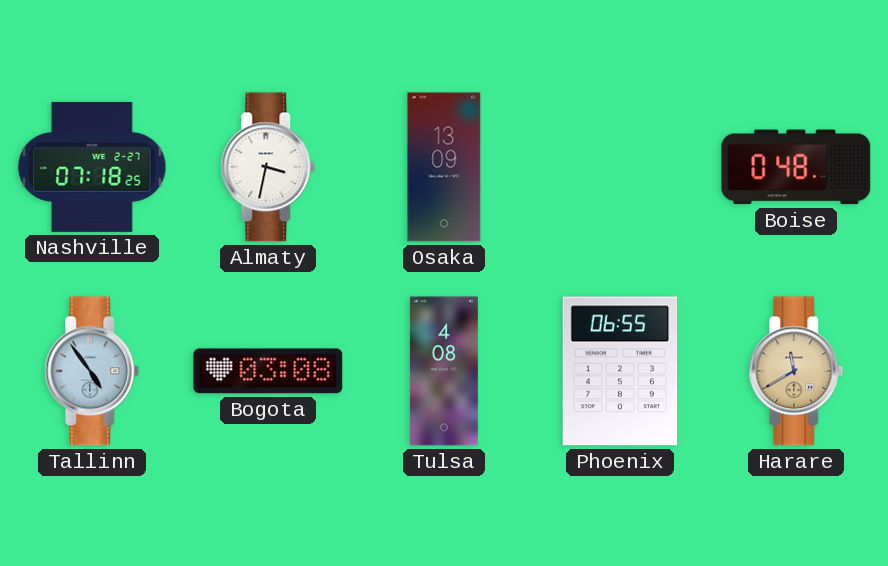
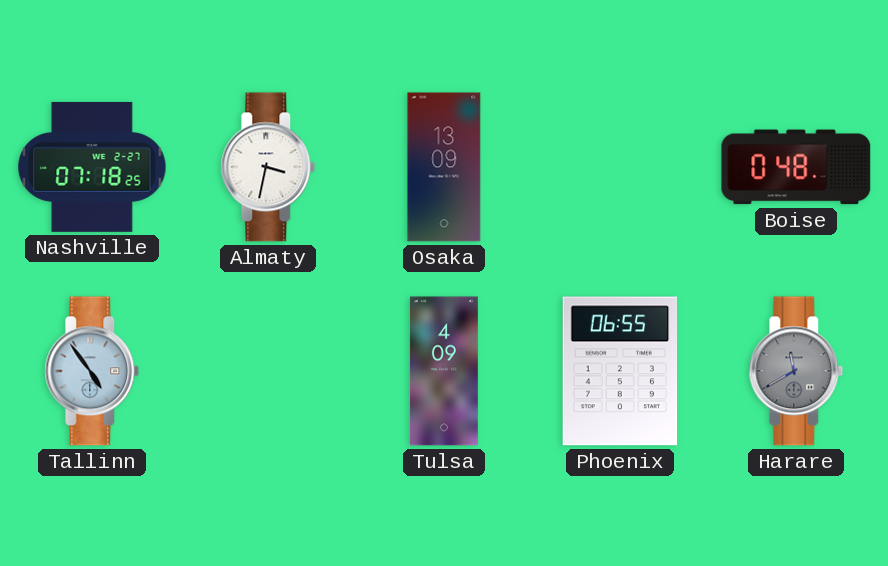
Bogota: 03:08 -> none
Tulsa: 4:08 -> 4:09
Harare dial: champagne -> grey
